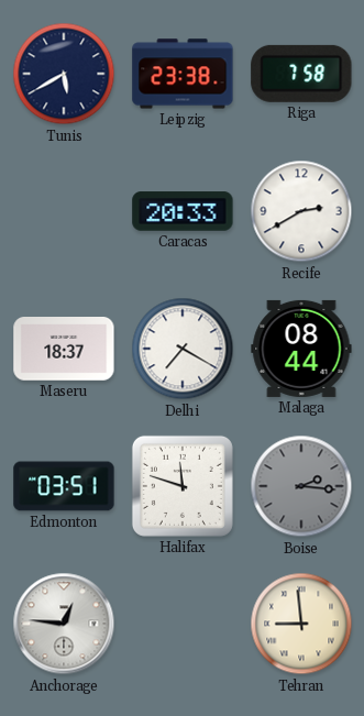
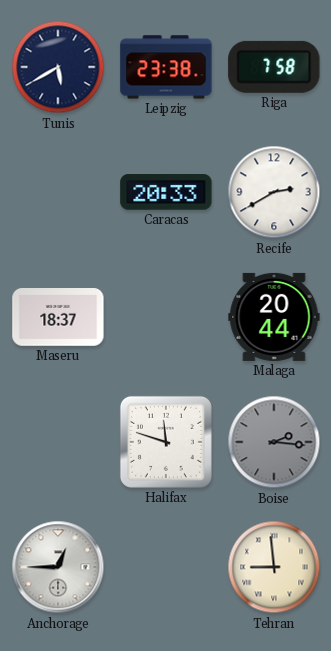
Delhi: 7:20 -> none
Malaga: 08:44 -> 20:44
Edmonton: 03:51 -> none
Anchorage: 12:46 -> 12:45
